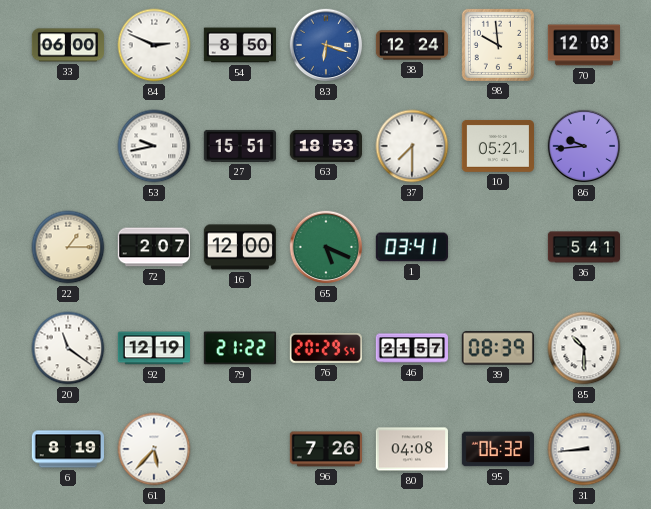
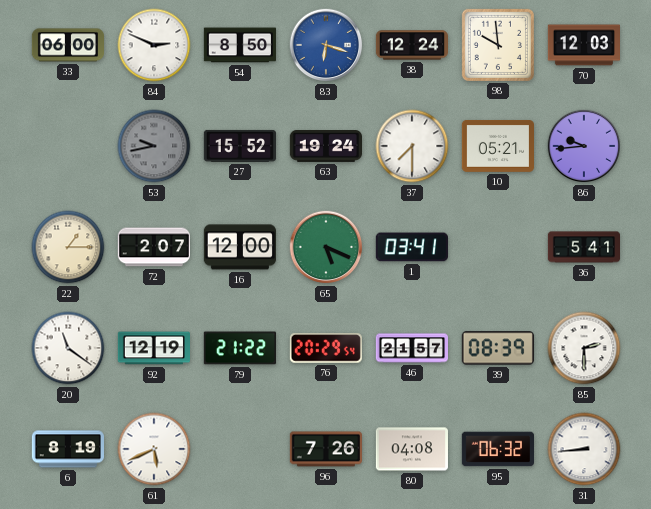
53 dial: white -> grey
27: 15:51 -> 15:52
63: 18:53 -> 19:24
85: 10:30 -> 2:30
61: 5:37 -> 5:41
